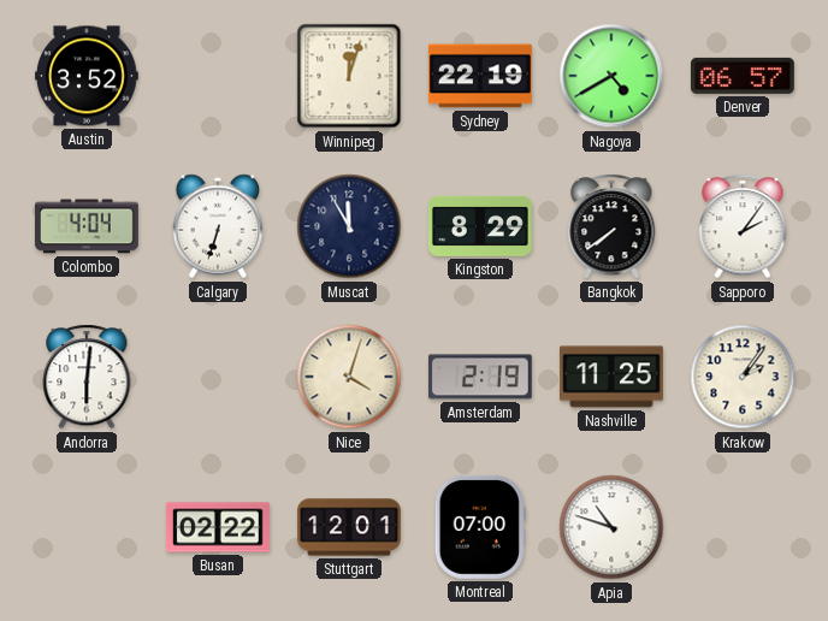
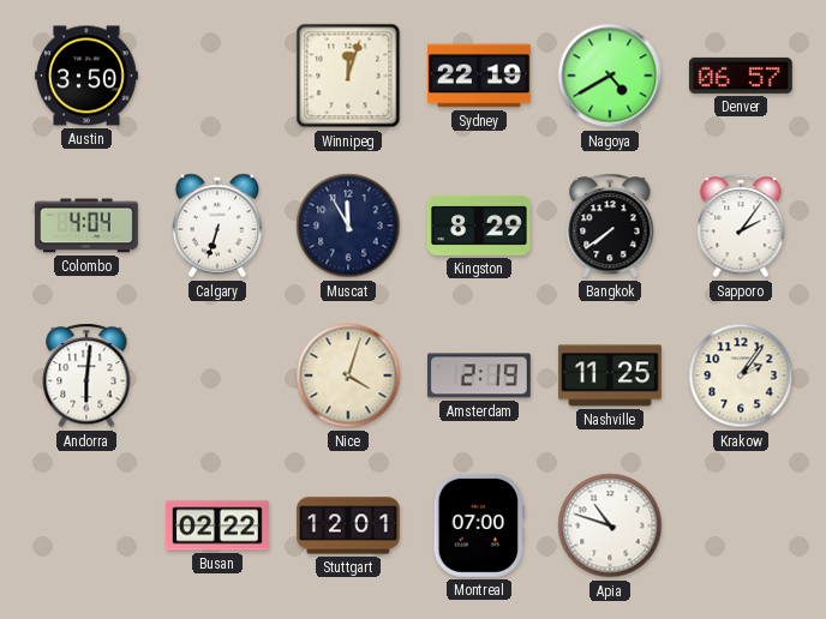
Austin: 3:52 -> 3:50
